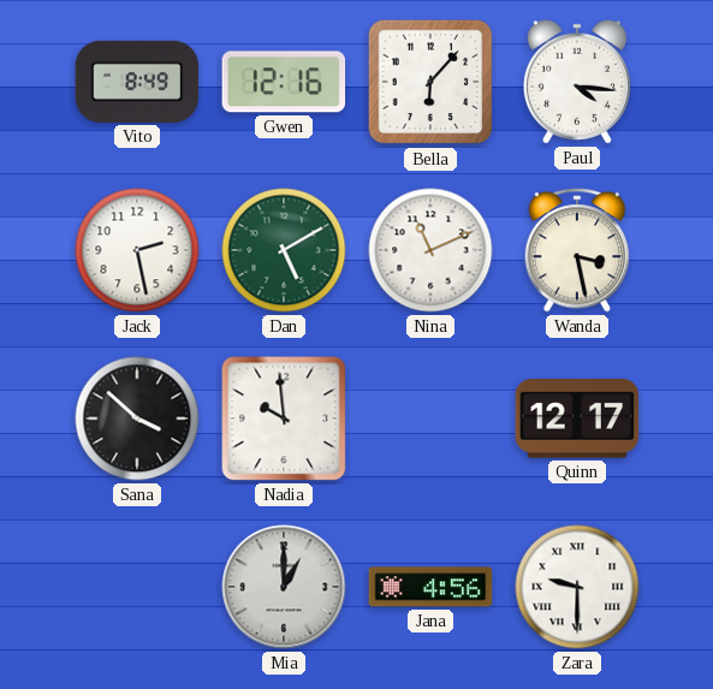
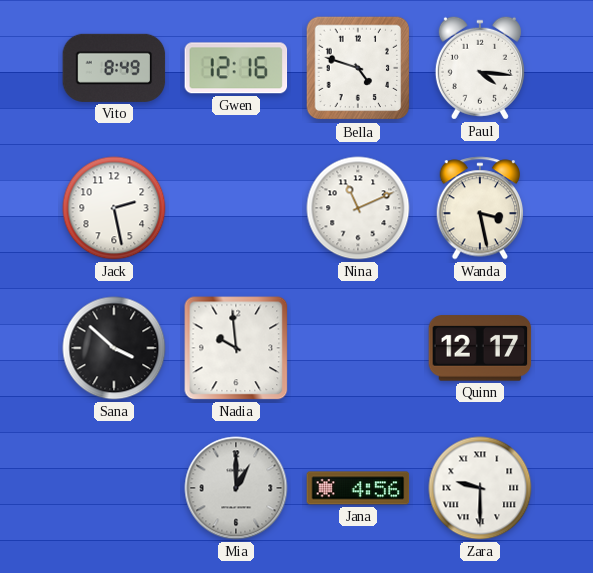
Bella: 6:07 -> 4:48
Dan: 5:10 -> none
